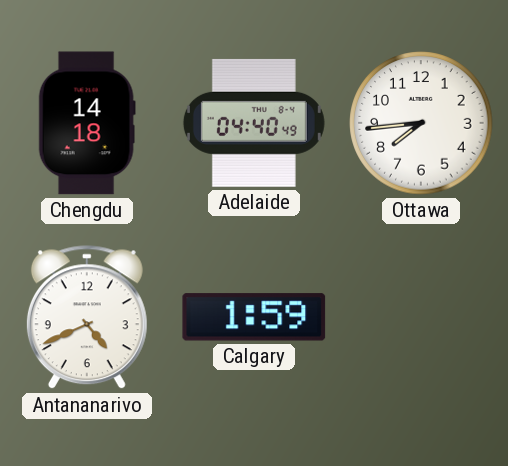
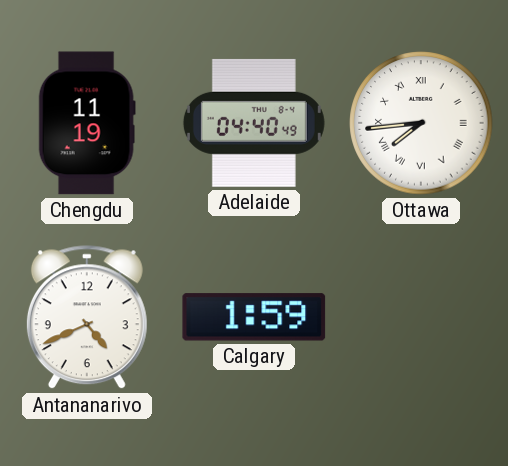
Chengdu: 14:18 -> 11:19
Ottawa numerals: Arabic -> Roman
